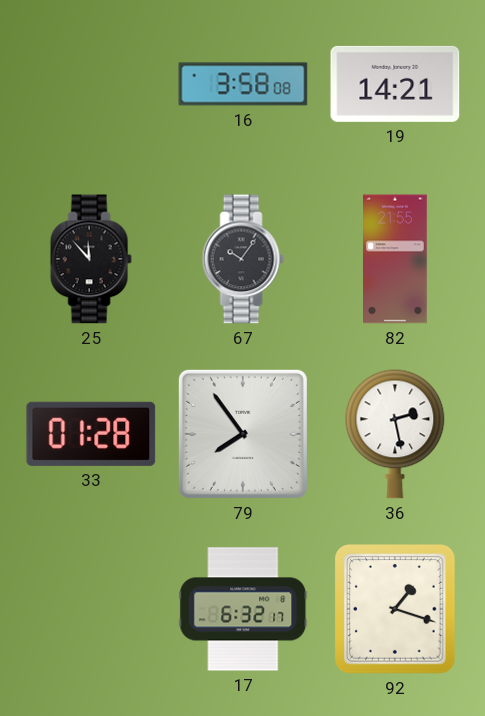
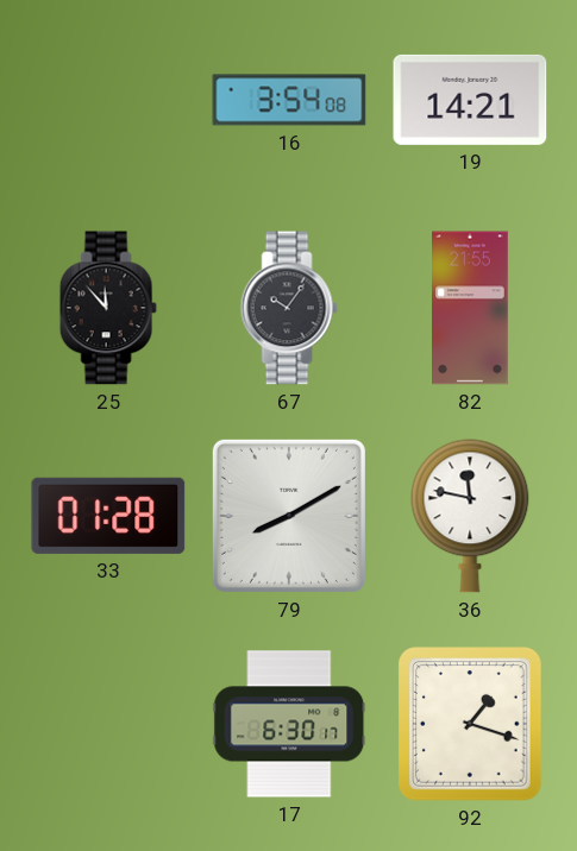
16: 3:58 -> 3:54
79: 7:54 -> 8:10
36: 2:28 -> 11:47
17: 6:32 -> 6:30
